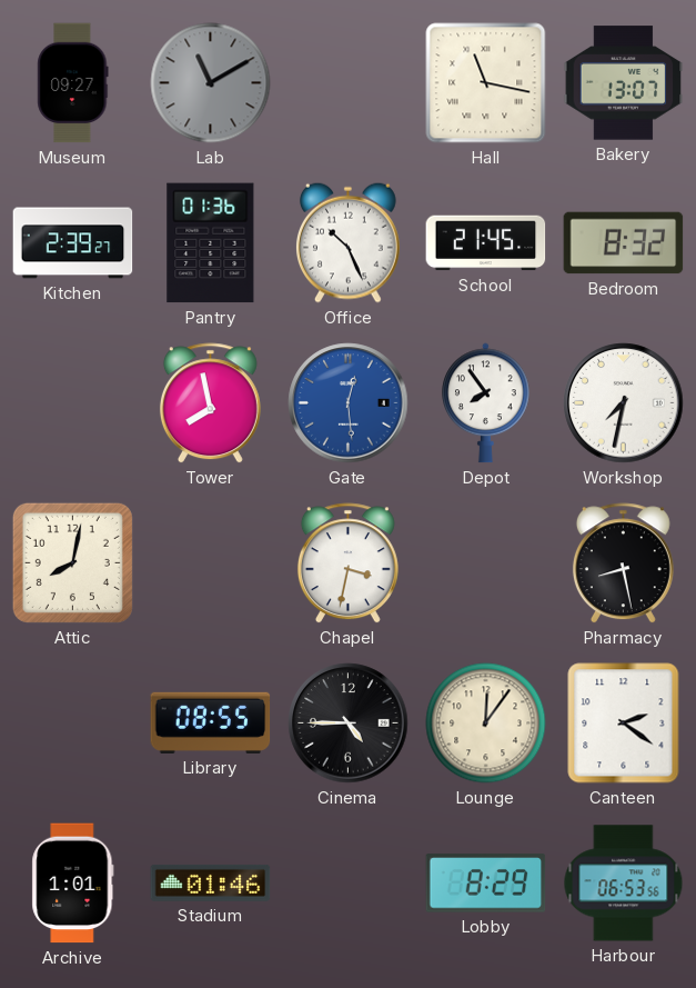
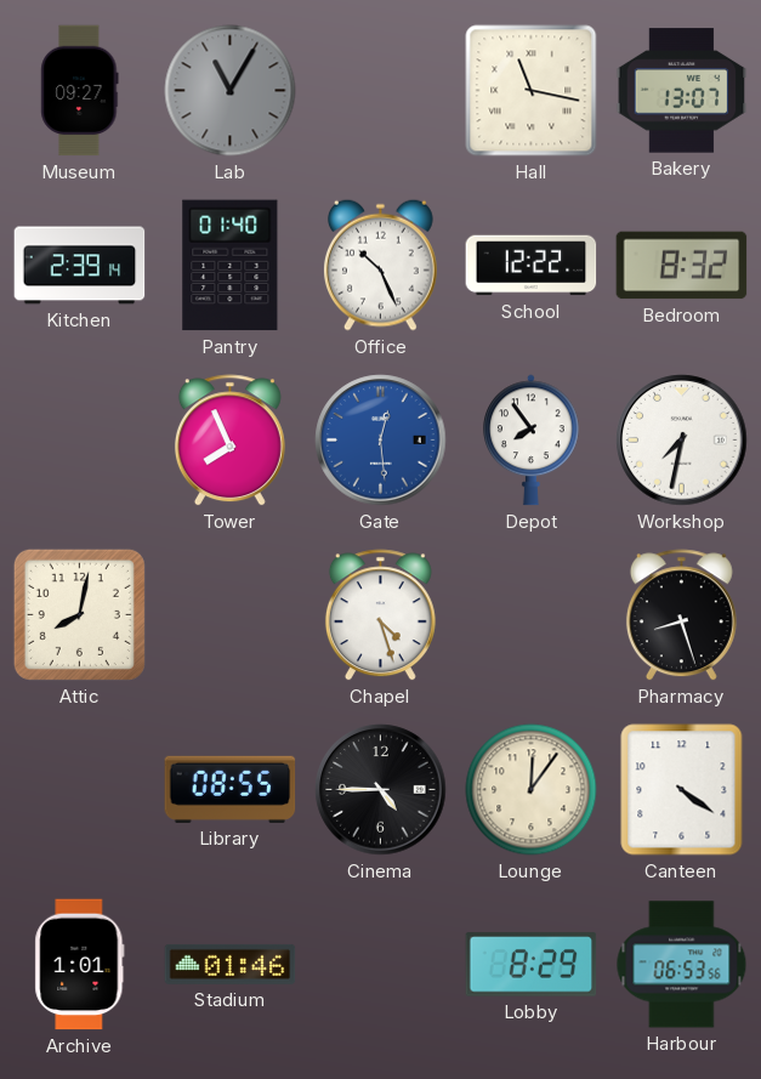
Lab: 11:10 -> 11:05
Kitchen: 2:39:27 -> 2:39:14
Pantry: 01:36 -> 01:40
School: 21:45 -> 12:22
Tower: 7:58 -> 7:56
Chapel: 3:32 -> 4:27
Pharmacy: 8:28 -> 8:27
Canteen: 2:21 -> 4:21
